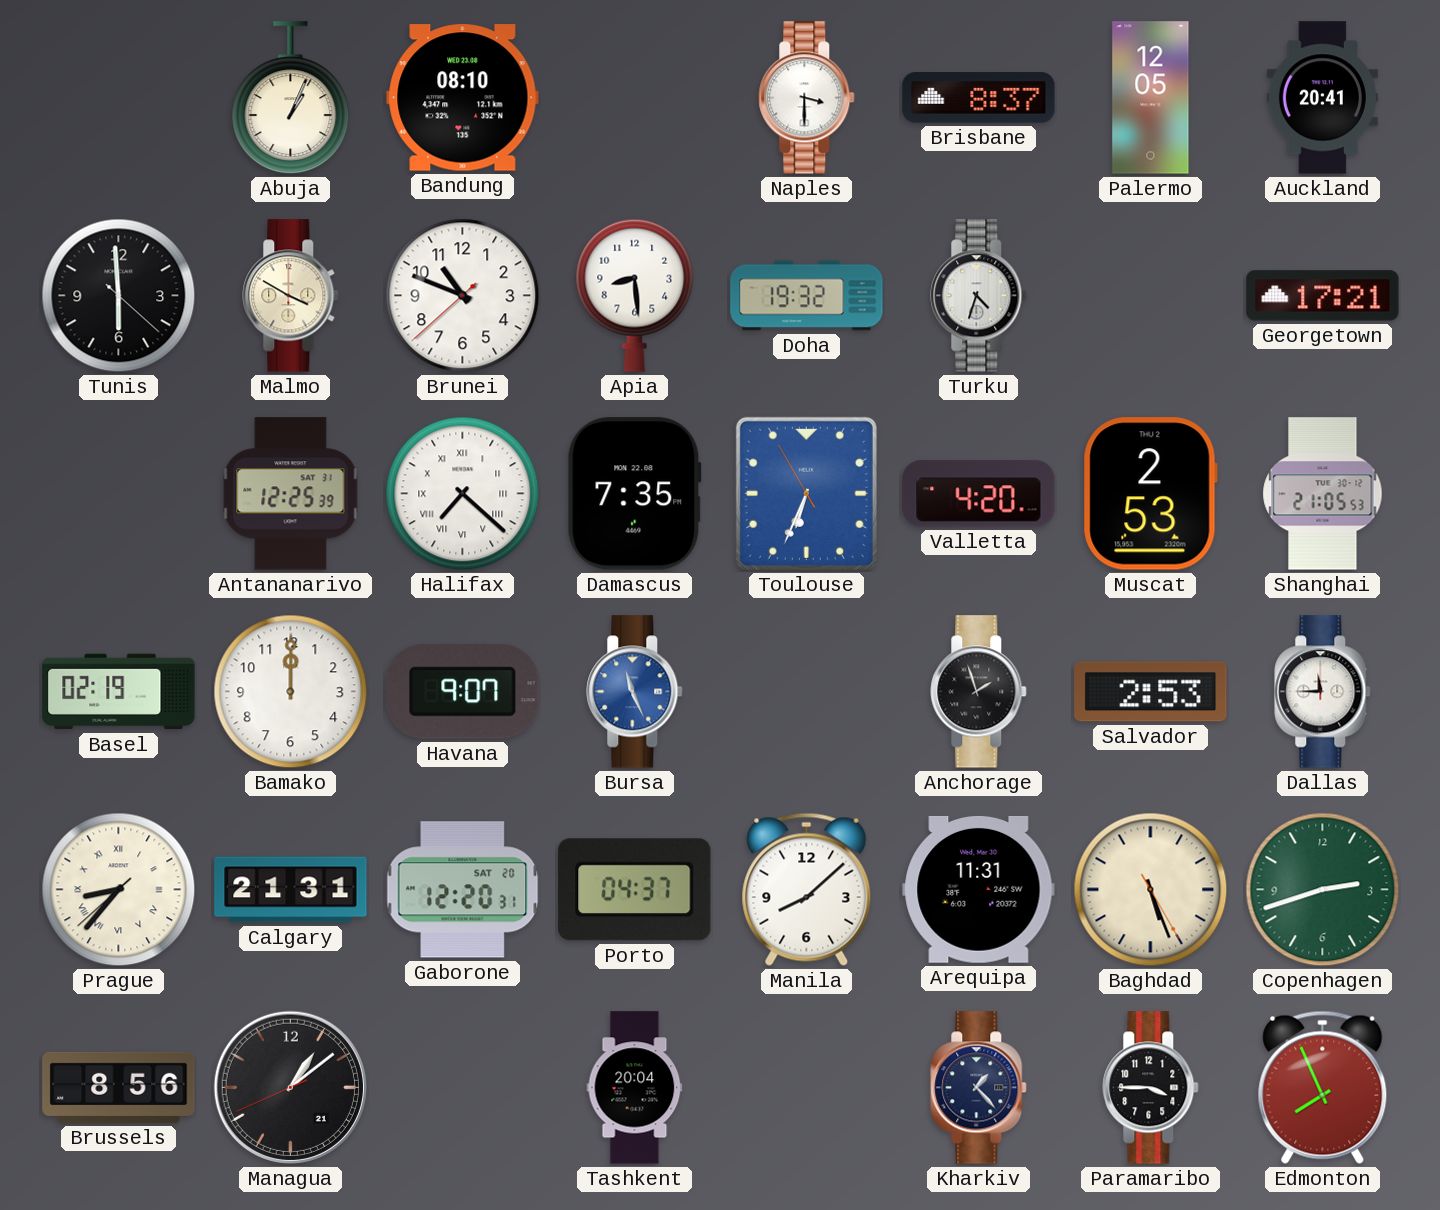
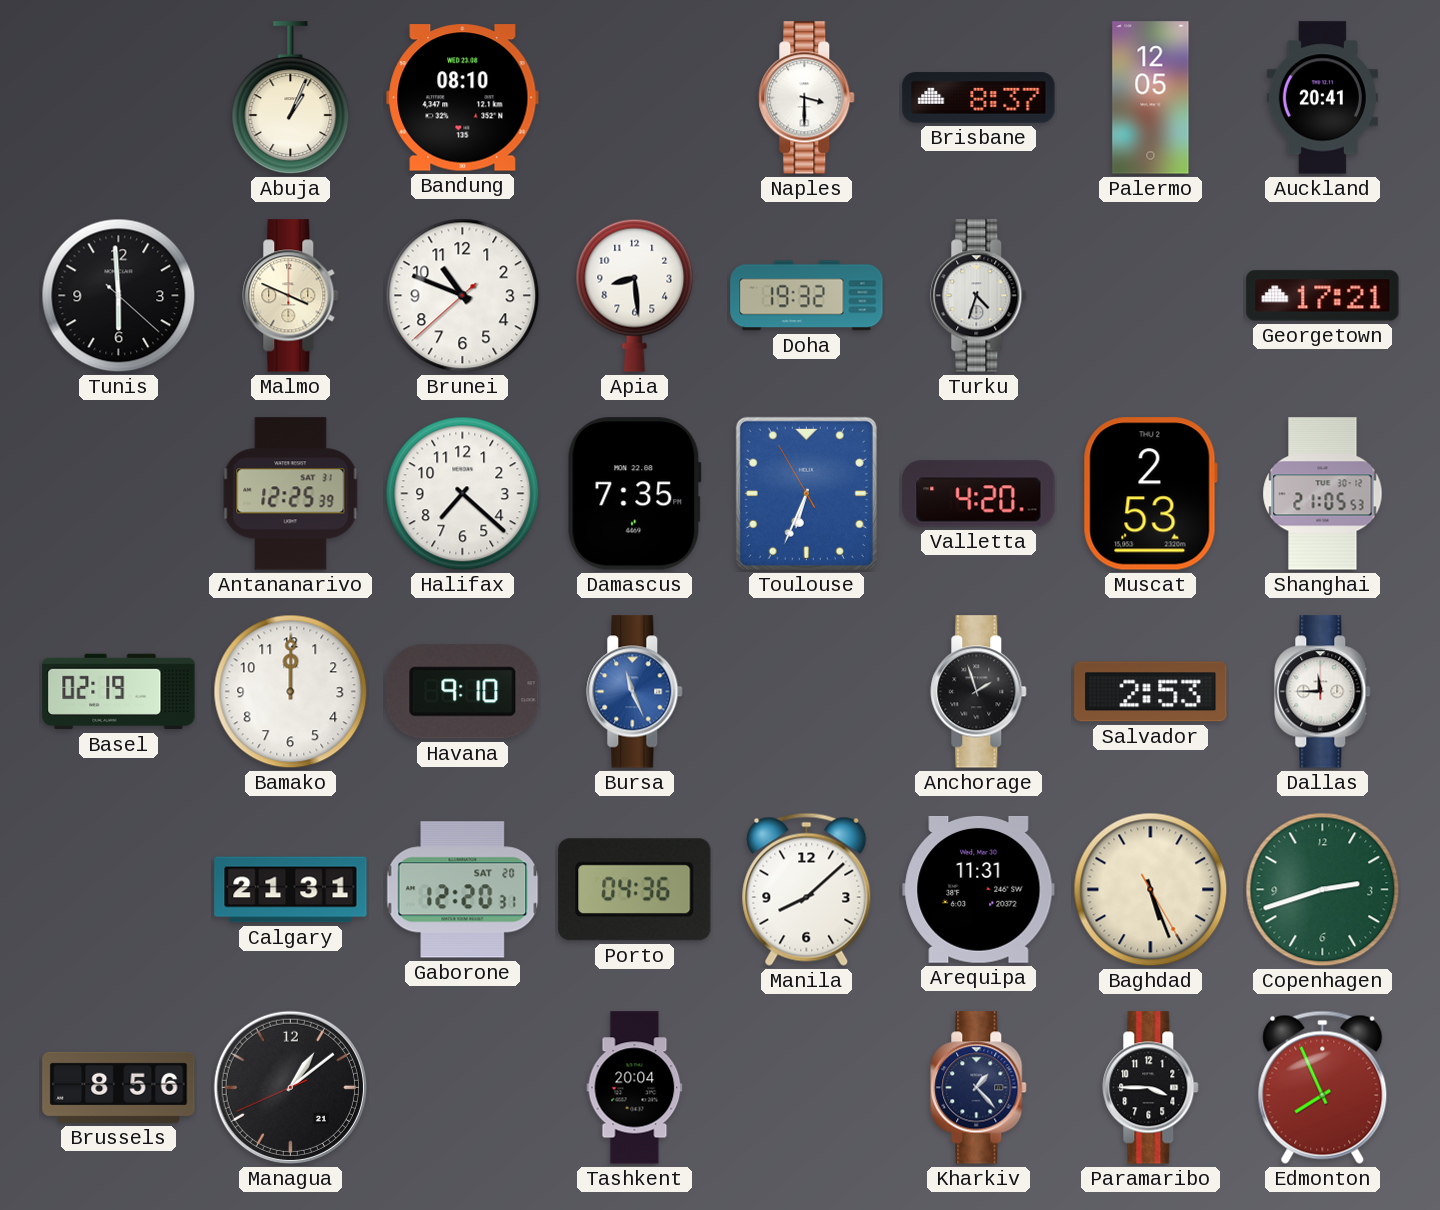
Malmo: 3:50 -> 3:49
Halifax numerals: Roman -> Arabic
Havana: 9:07 -> 9:10
Prague: 8:36 -> none
Porto: 04:37 -> 04:36
